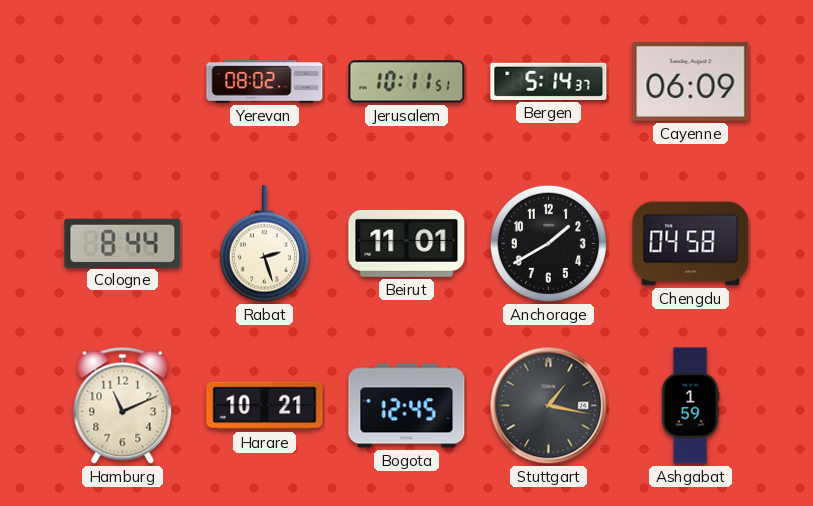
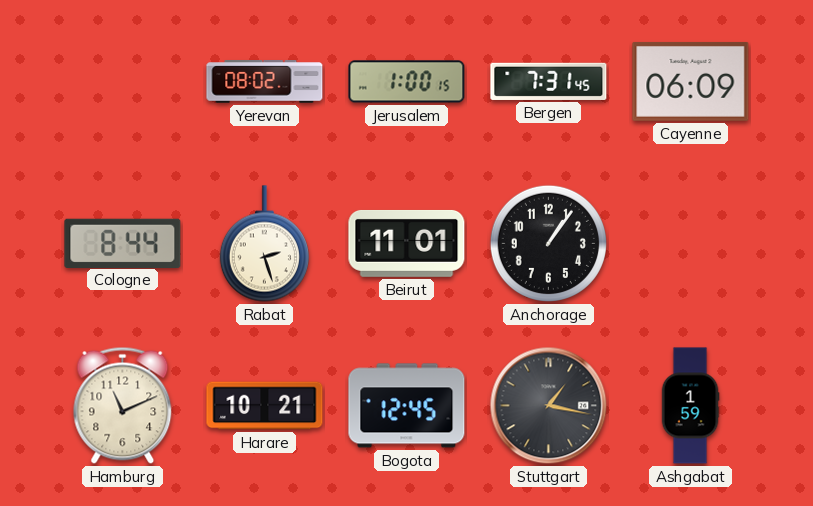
Jerusalem: 10:11 -> 1:00
Bergen: 5:14 -> 7:31
Anchorage: 1:40 -> 1:06
Chengdu: 04:58 -> none
